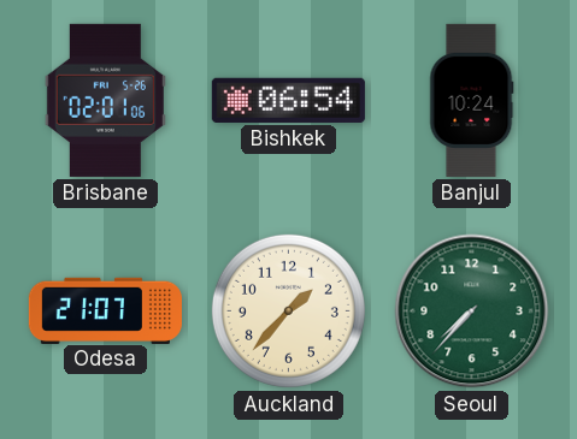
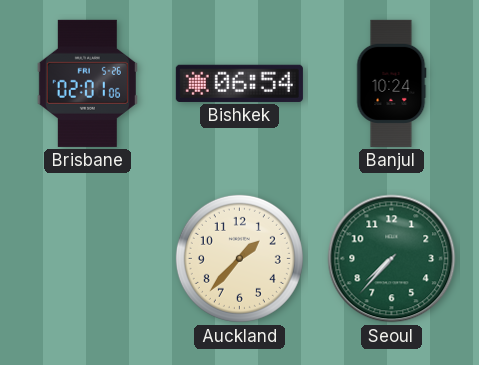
Odesa: 21:07 -> none
